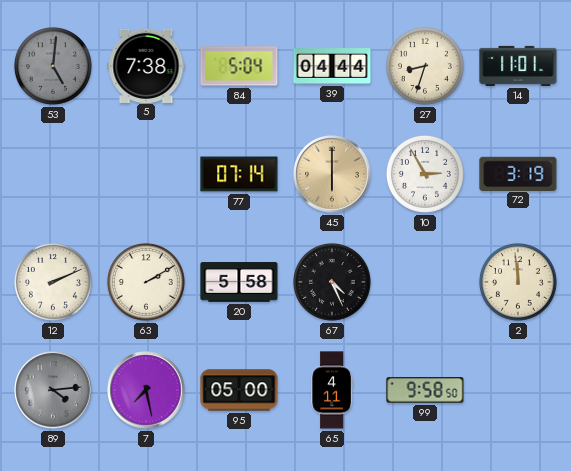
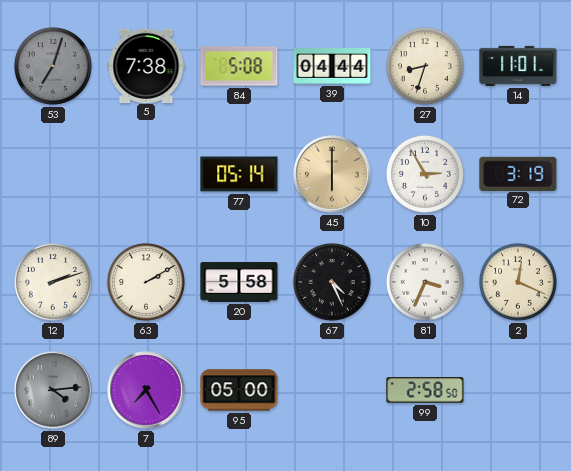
53: 5:01 -> 7:03
84: 5:04 -> 5:08
77: 07:14 -> 05:14
12: 2:11 -> 2:12
81: none -> 3:34
2: 11:59 -> 12:19
7: 7:28 -> 7:25
65: 4:11 -> none
99: 9:58 -> 2:58
